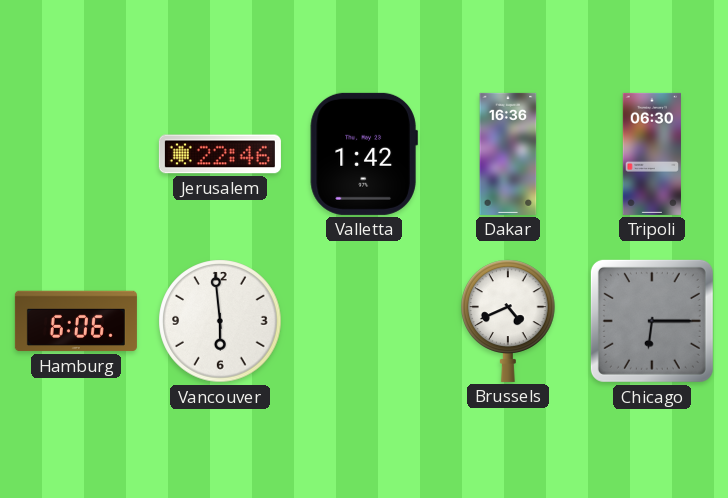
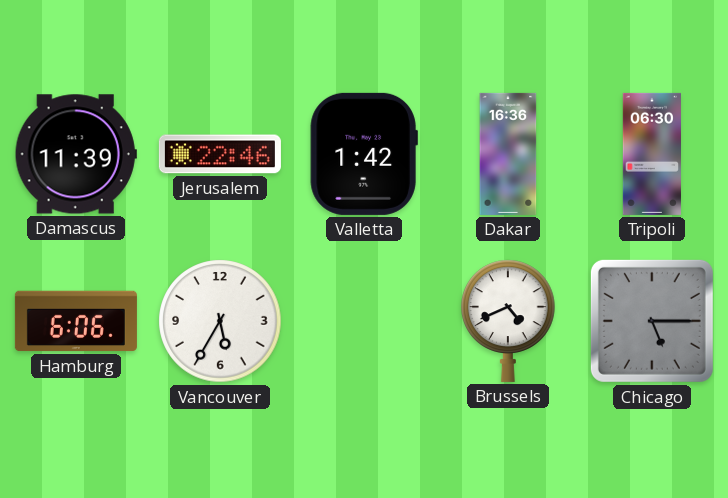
Damascus: none -> 11:39
Vancouver: 5:59 -> 5:35
Chicago: 6:15 -> 5:15
